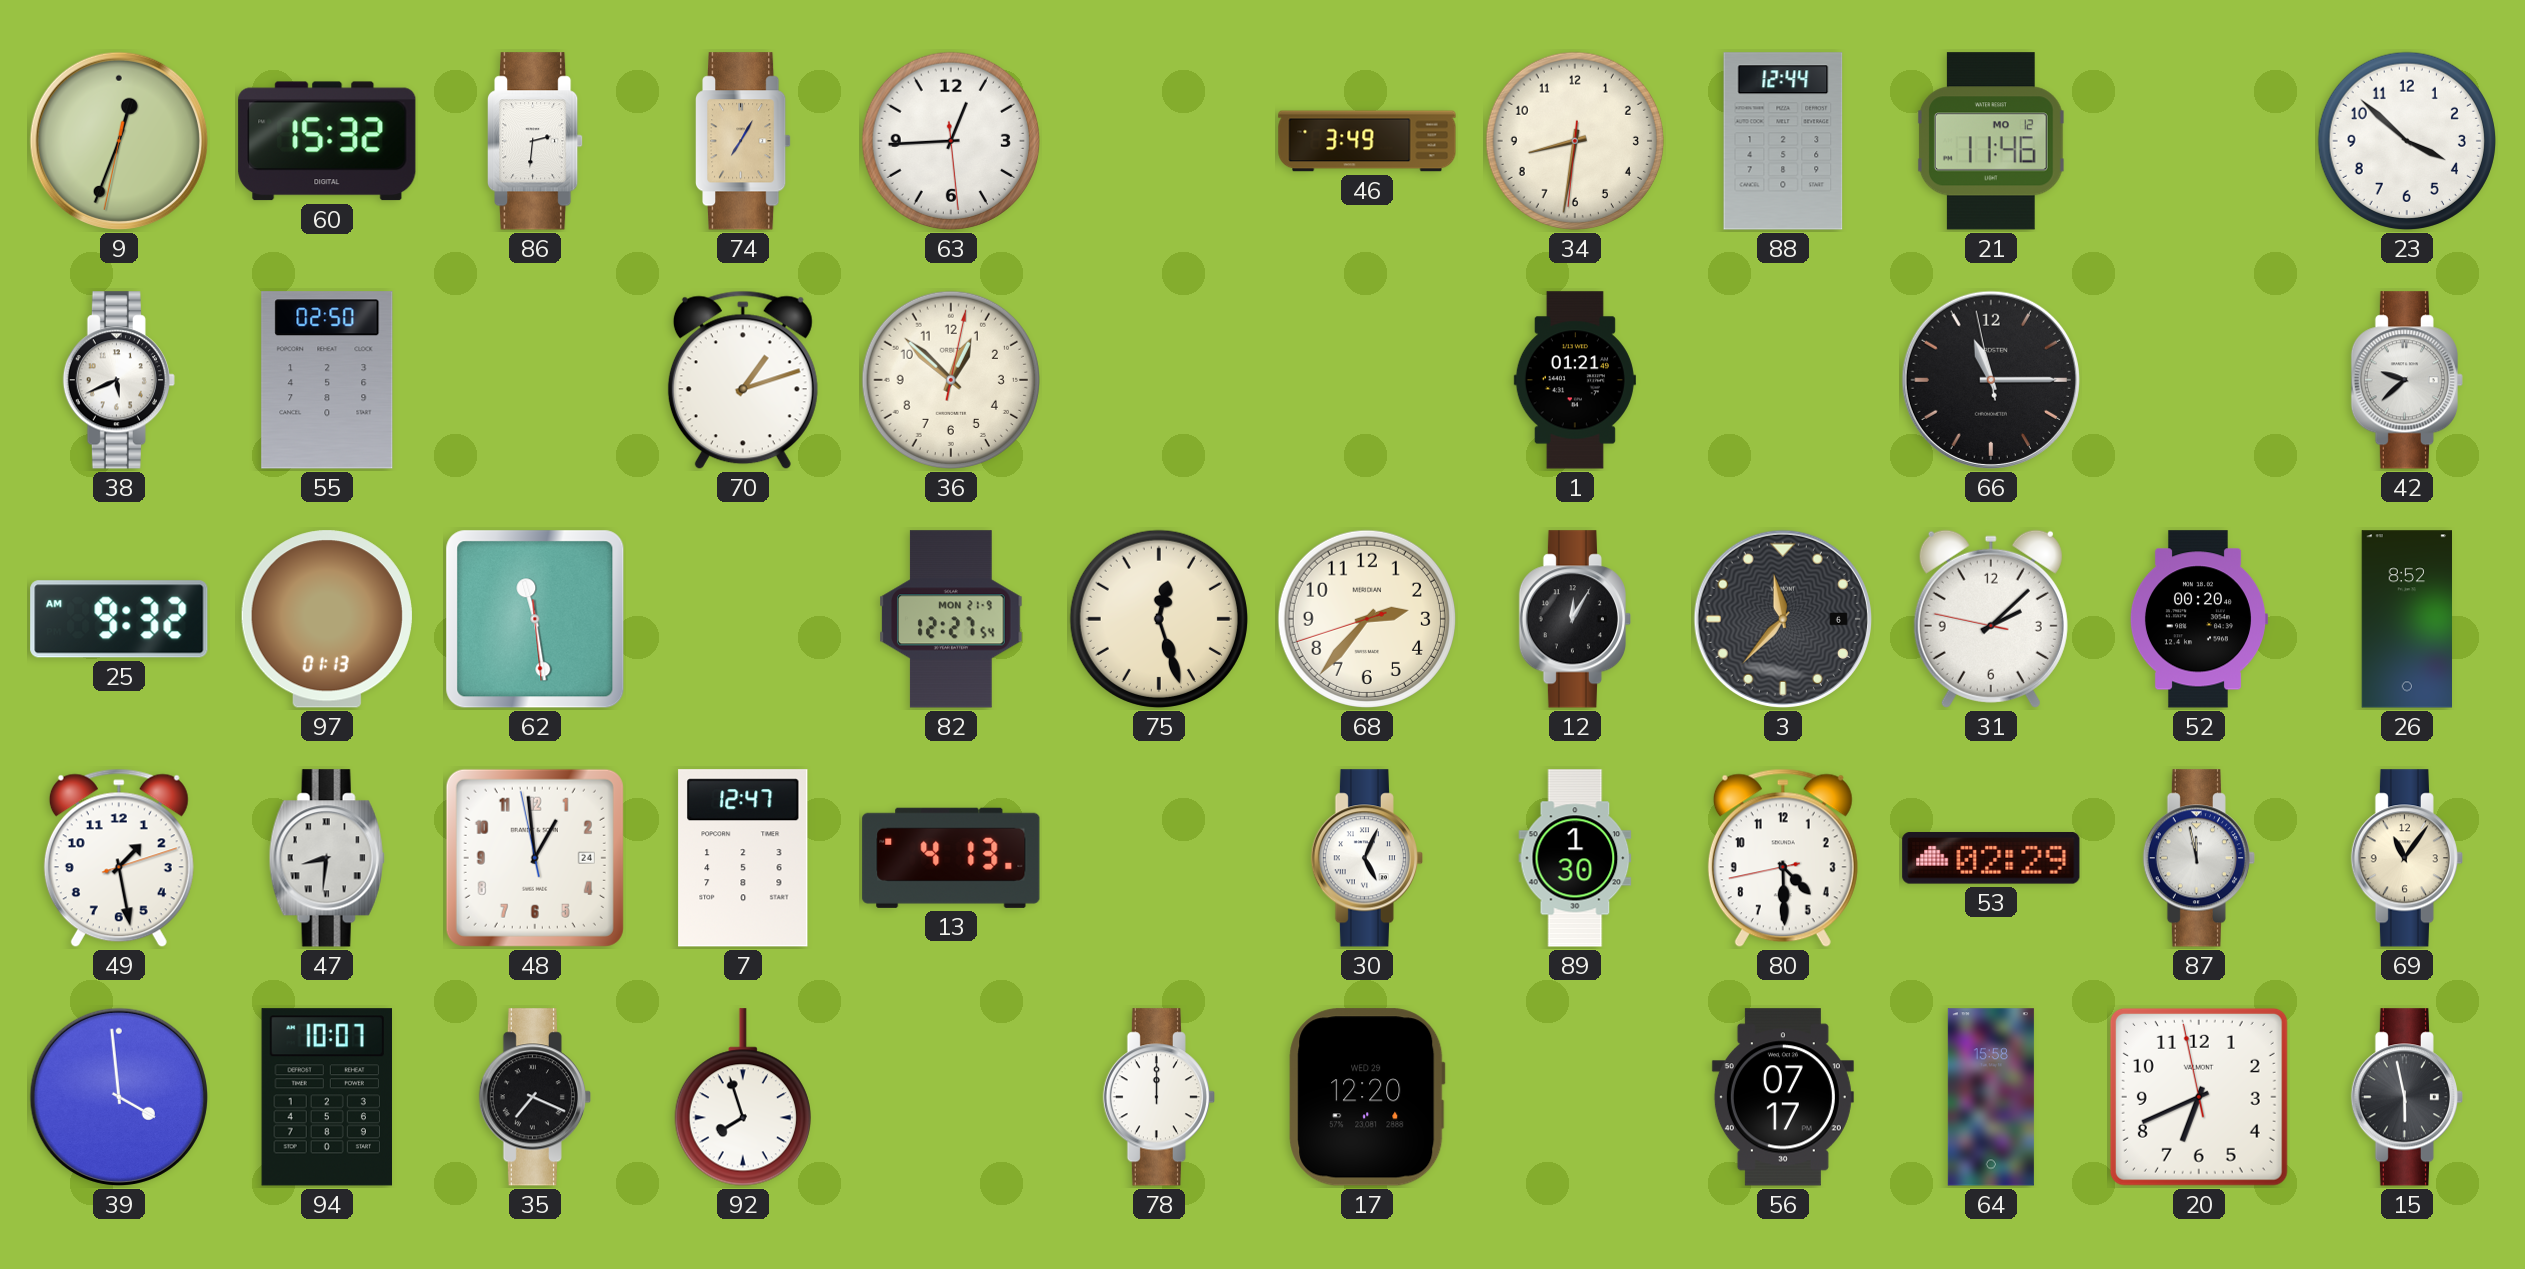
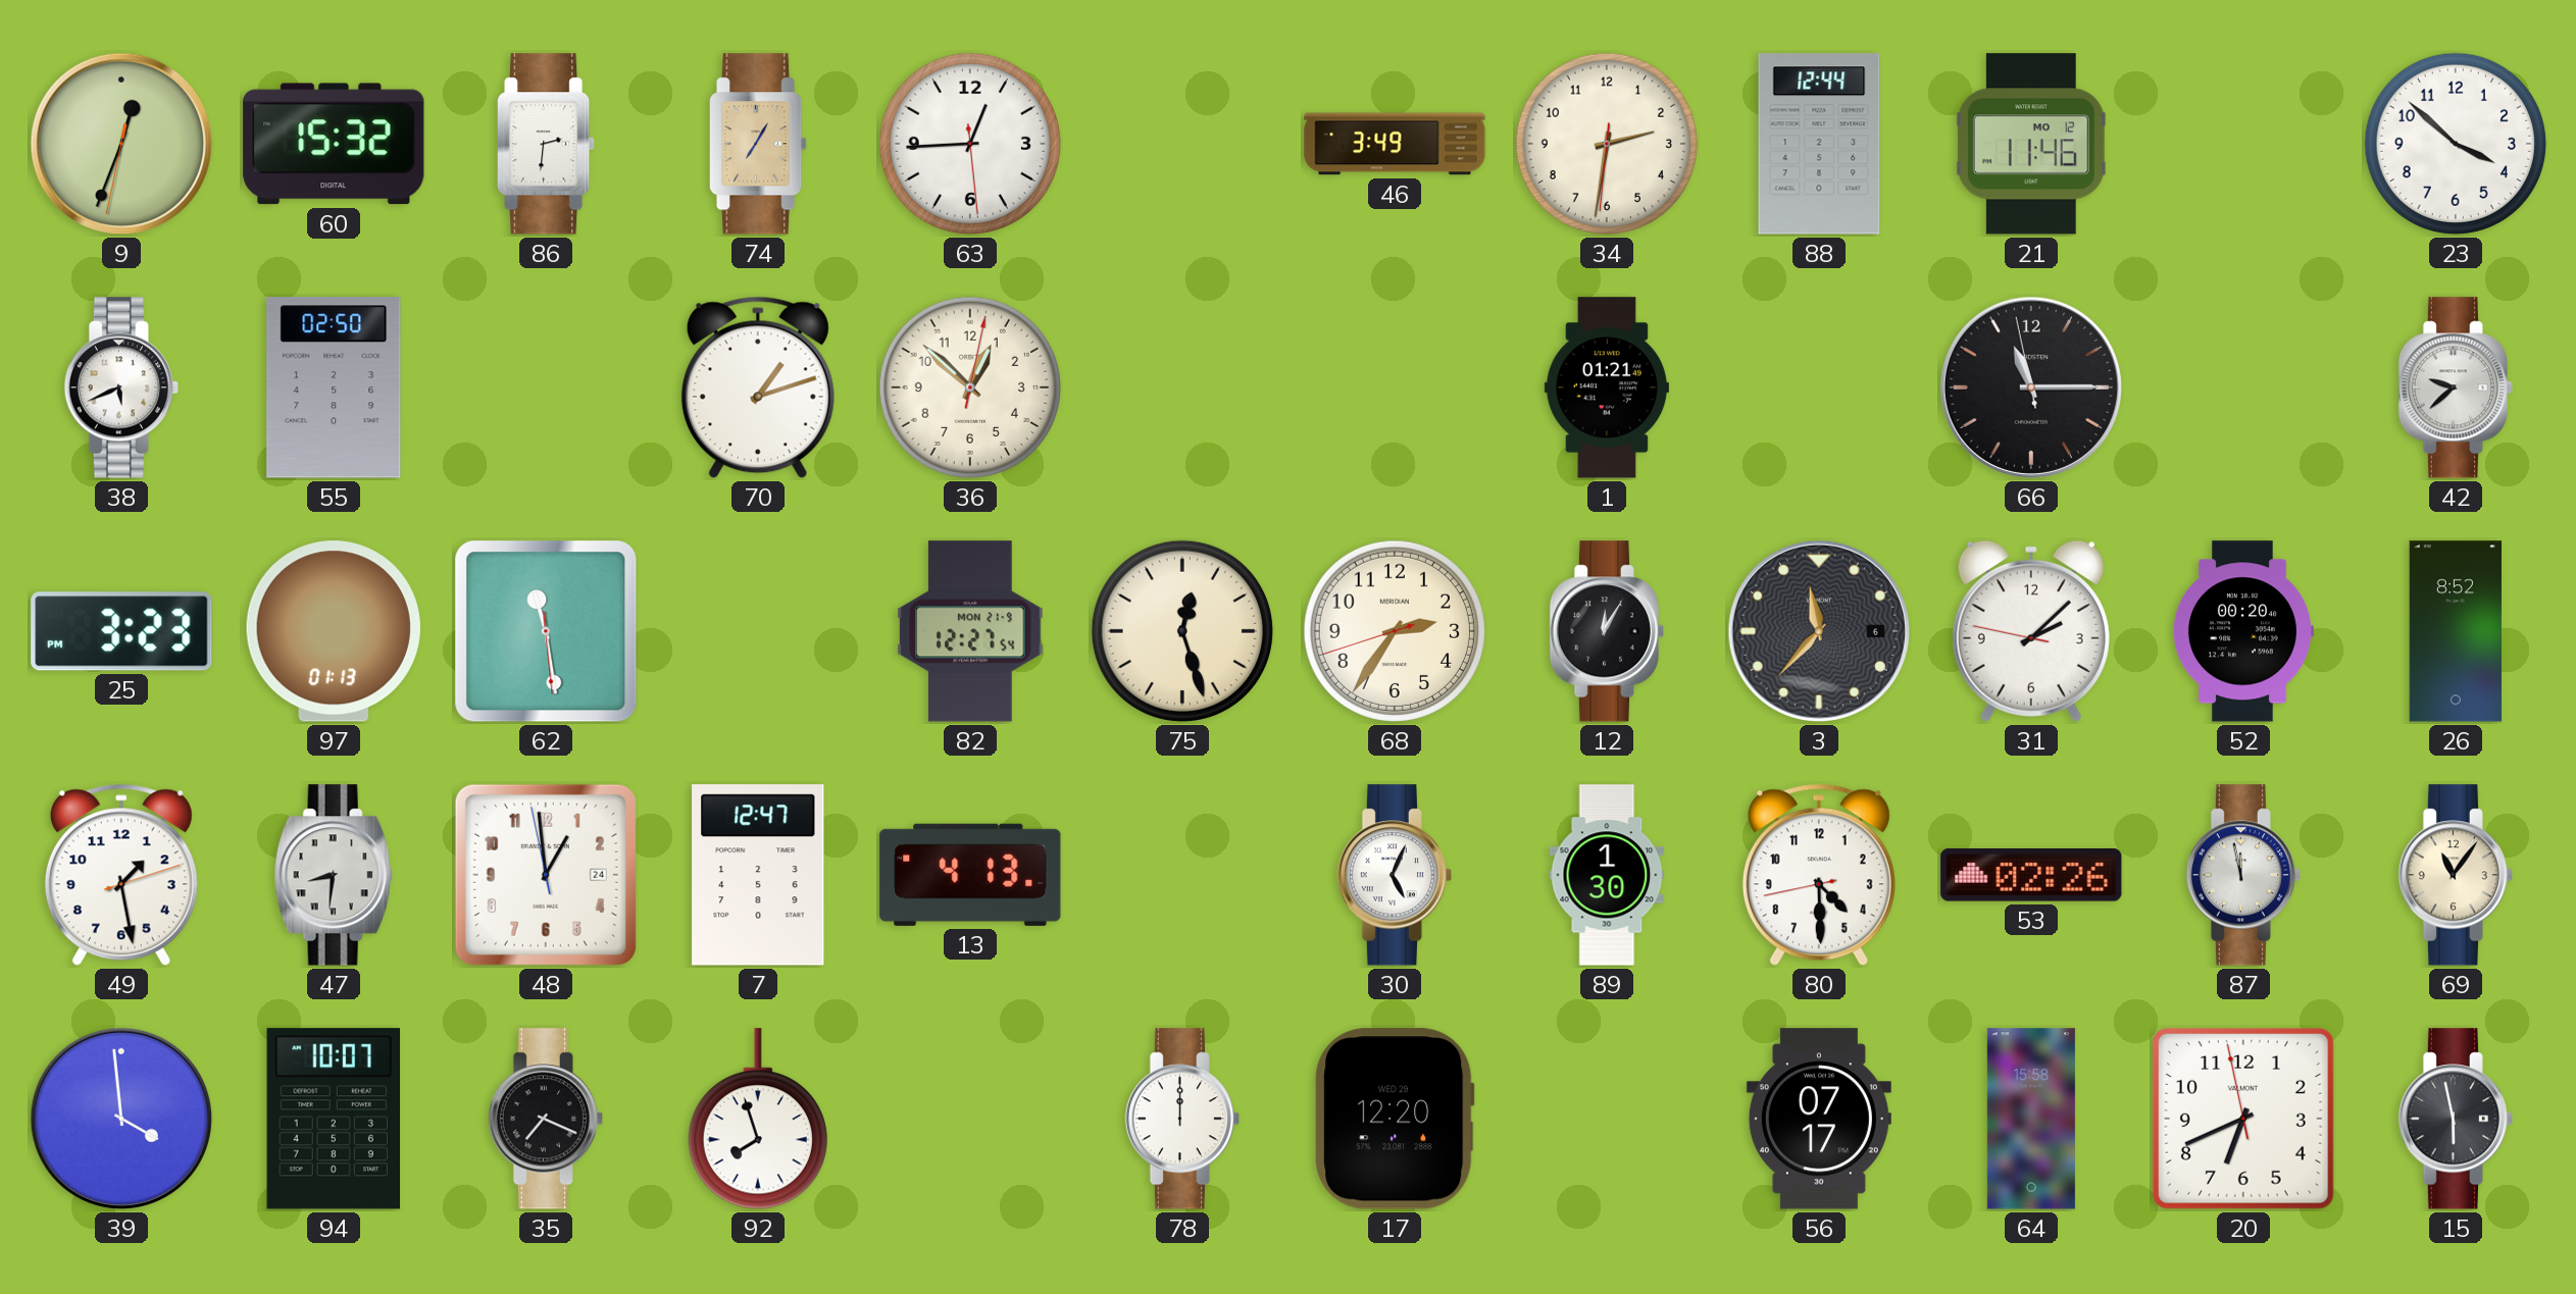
34: 8:31 -> 2:31
25: 9:32 -> 3:23
68: 2:36 -> 2:35
53: 02:29 -> 02:26
